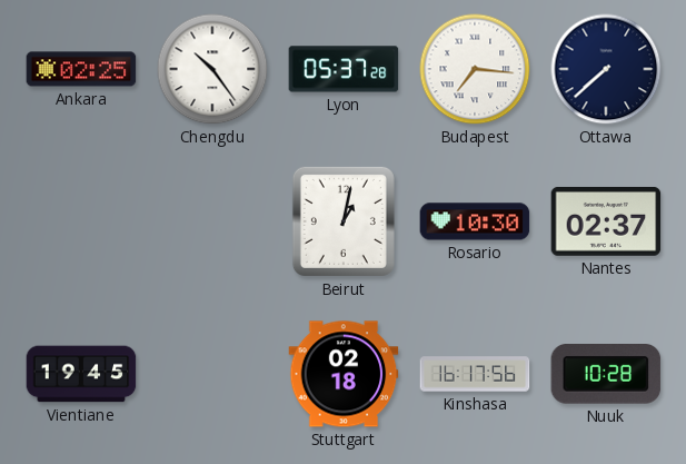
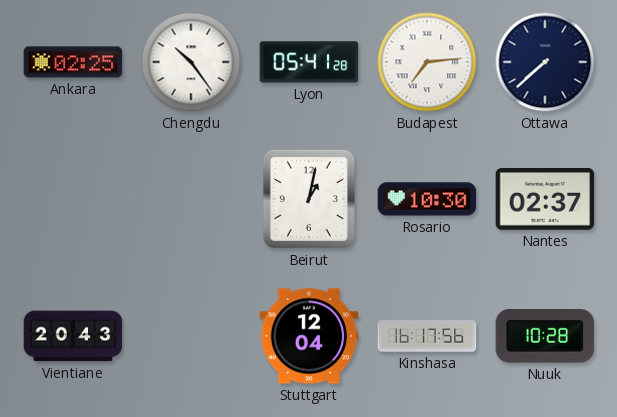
Lyon: 05:37 -> 05:41
Budapest: 7:16 -> 7:14
Vientiane: 19:45 -> 20:43
Stuttgart: 02:18 -> 12:04
